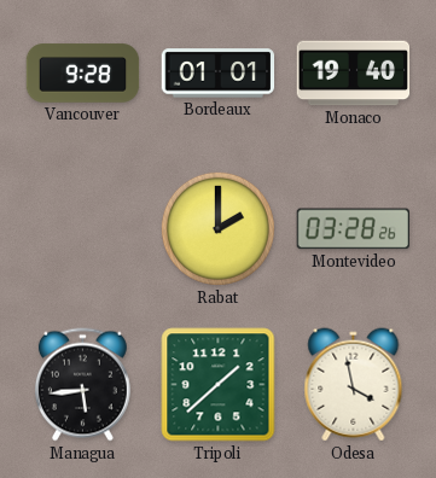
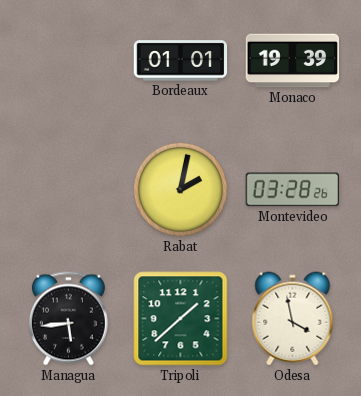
Vancouver: 9:28 -> none
Monaco: 19:40 -> 19:39
Rabat: 2:00 -> 2:02
